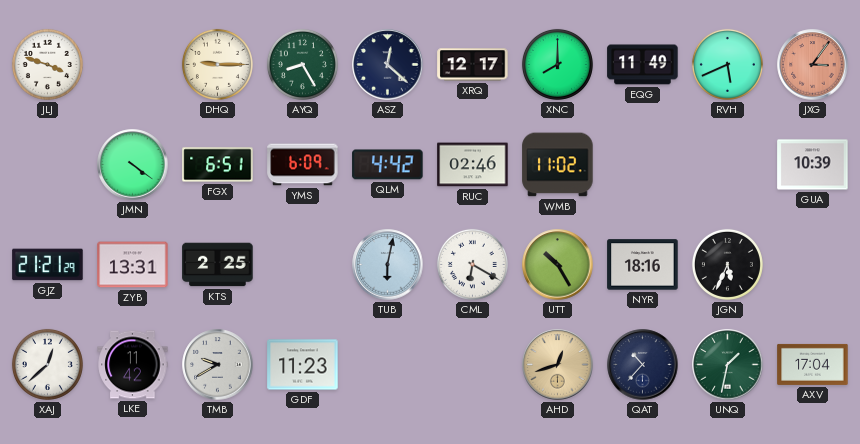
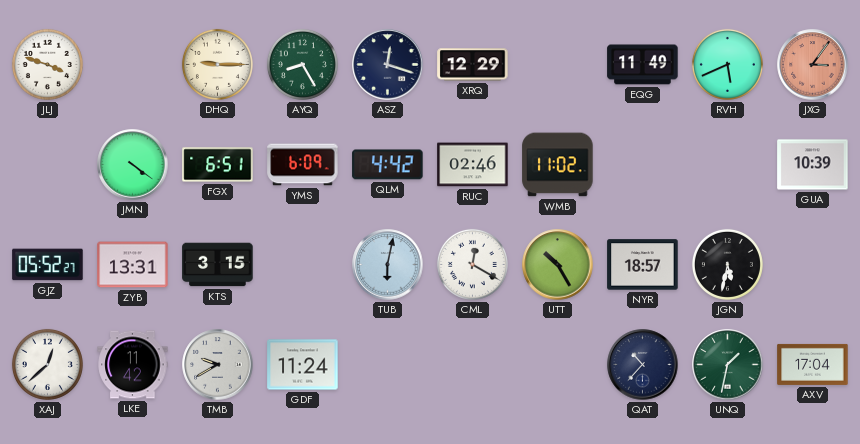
ASZ: 12:22 -> 12:18
XRQ: 12:17 -> 12:29
XNC: 8:00 -> none
GJZ: 21:21 -> 05:52
KTS: 2:25 -> 3:15
CML: 6:20 -> 12:20
NYR: 18:16 -> 18:57
JGN: 5:34 -> 5:32
GDF: 11:23 -> 11:24
AHD: 12:42 -> none
